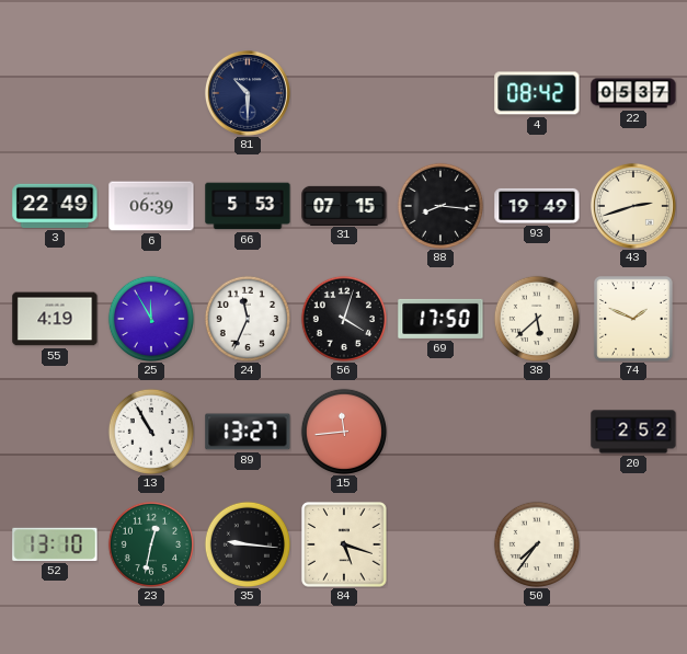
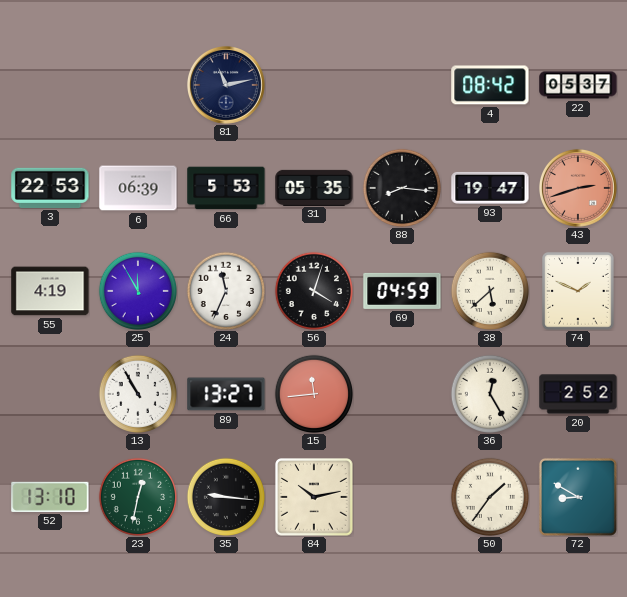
81: 10:30 -> 11:13
3: 22:49 -> 22:53
31: 07:15 -> 05:35
93: 19:49 -> 19:47
43 dial: cream -> salmon
69: 17:50 -> 04:59
36: none -> 12:25
84: 5:18 -> 10:13
50: 7:36 -> 1:36
72: none -> 8:50
